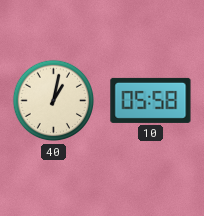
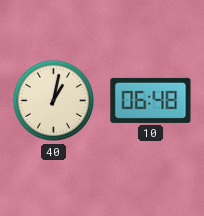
10: 05:58 -> 06:48
